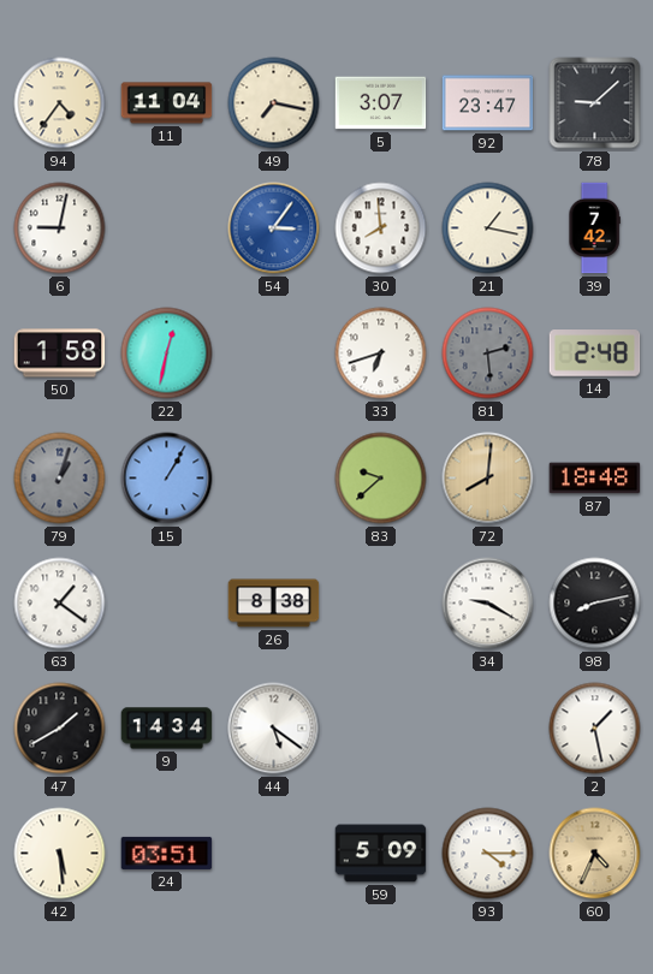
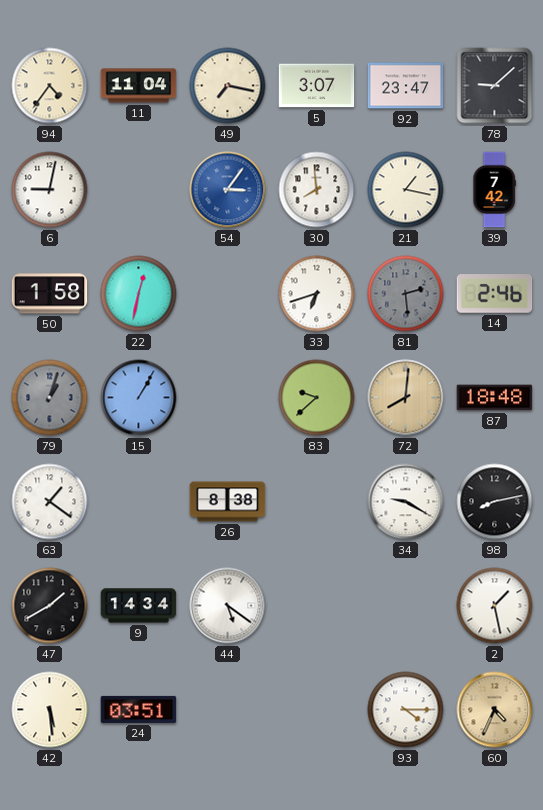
14: 2:48 -> 2:46
59: 5:09 -> none
